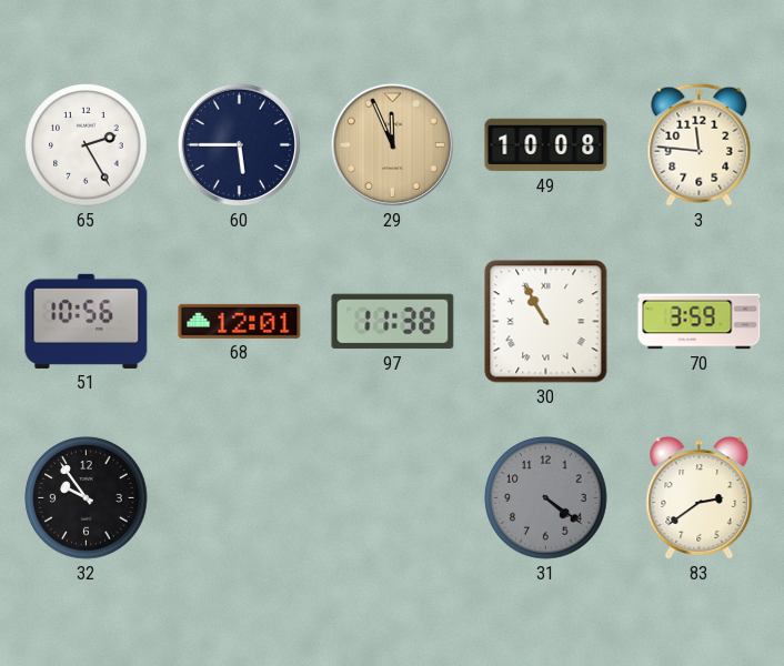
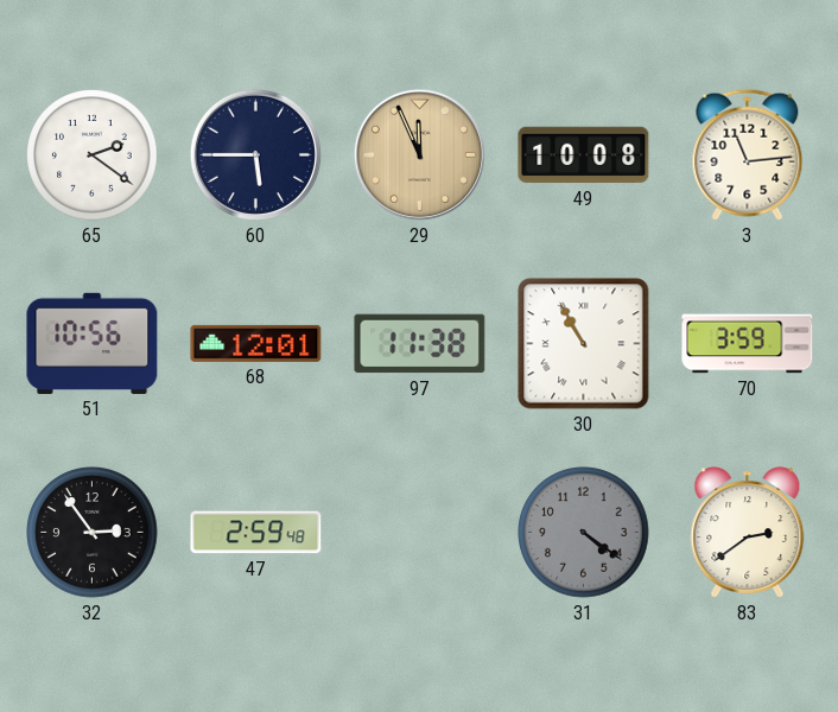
65: 2:25 -> 2:21
3: 11:46 -> 11:14
32: 9:54 -> 2:54
47: none -> 2:59
